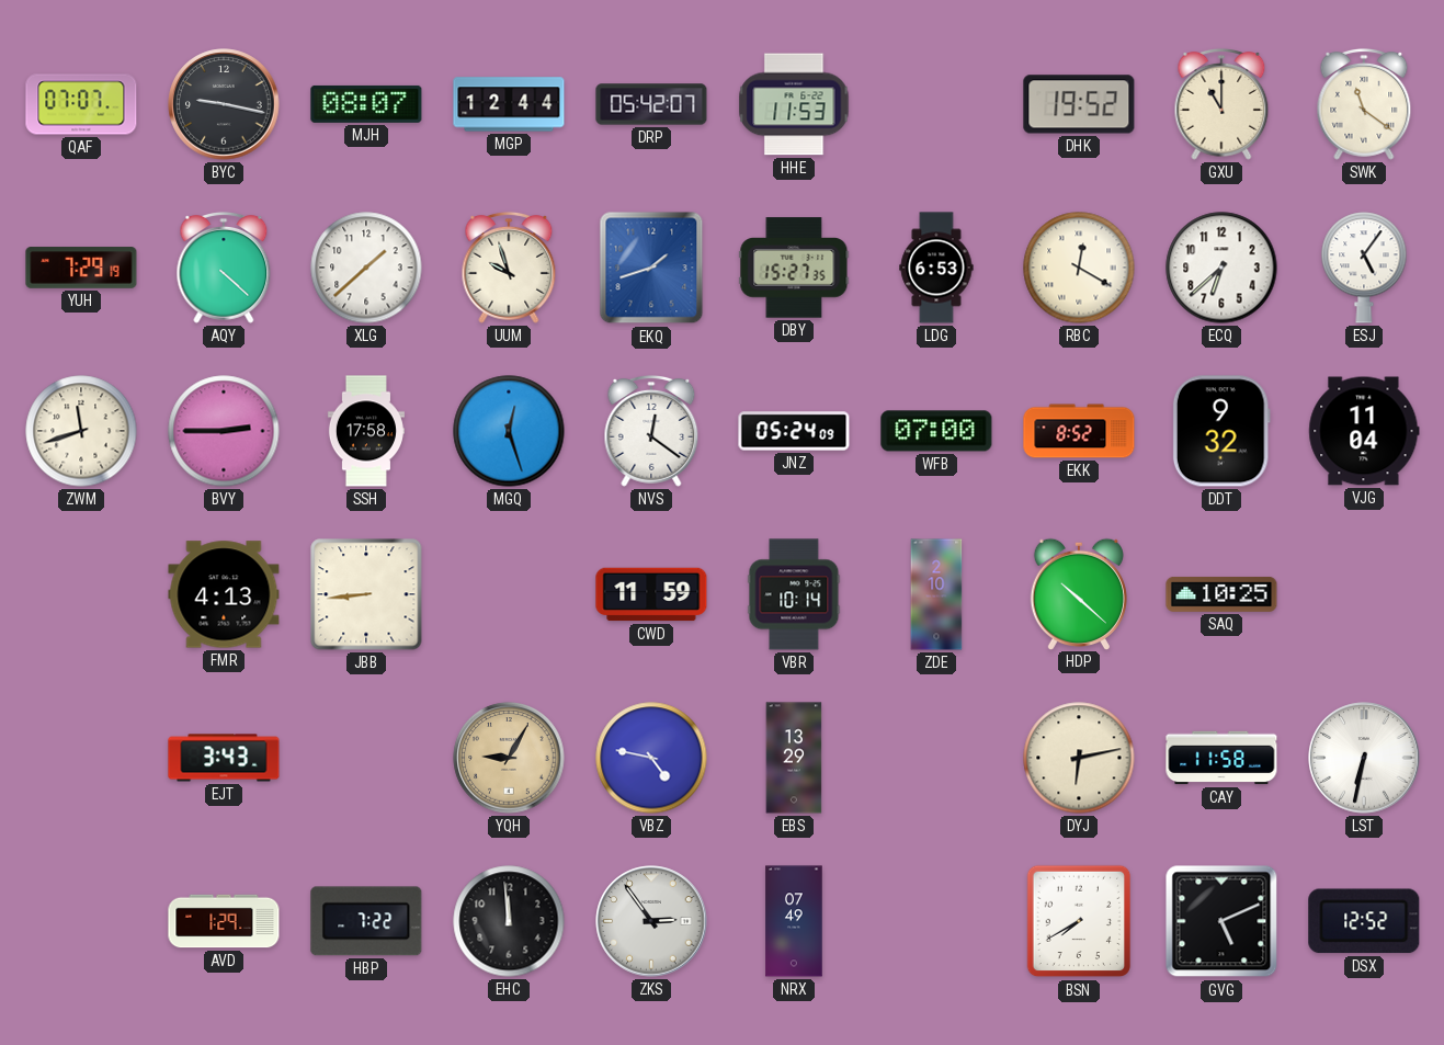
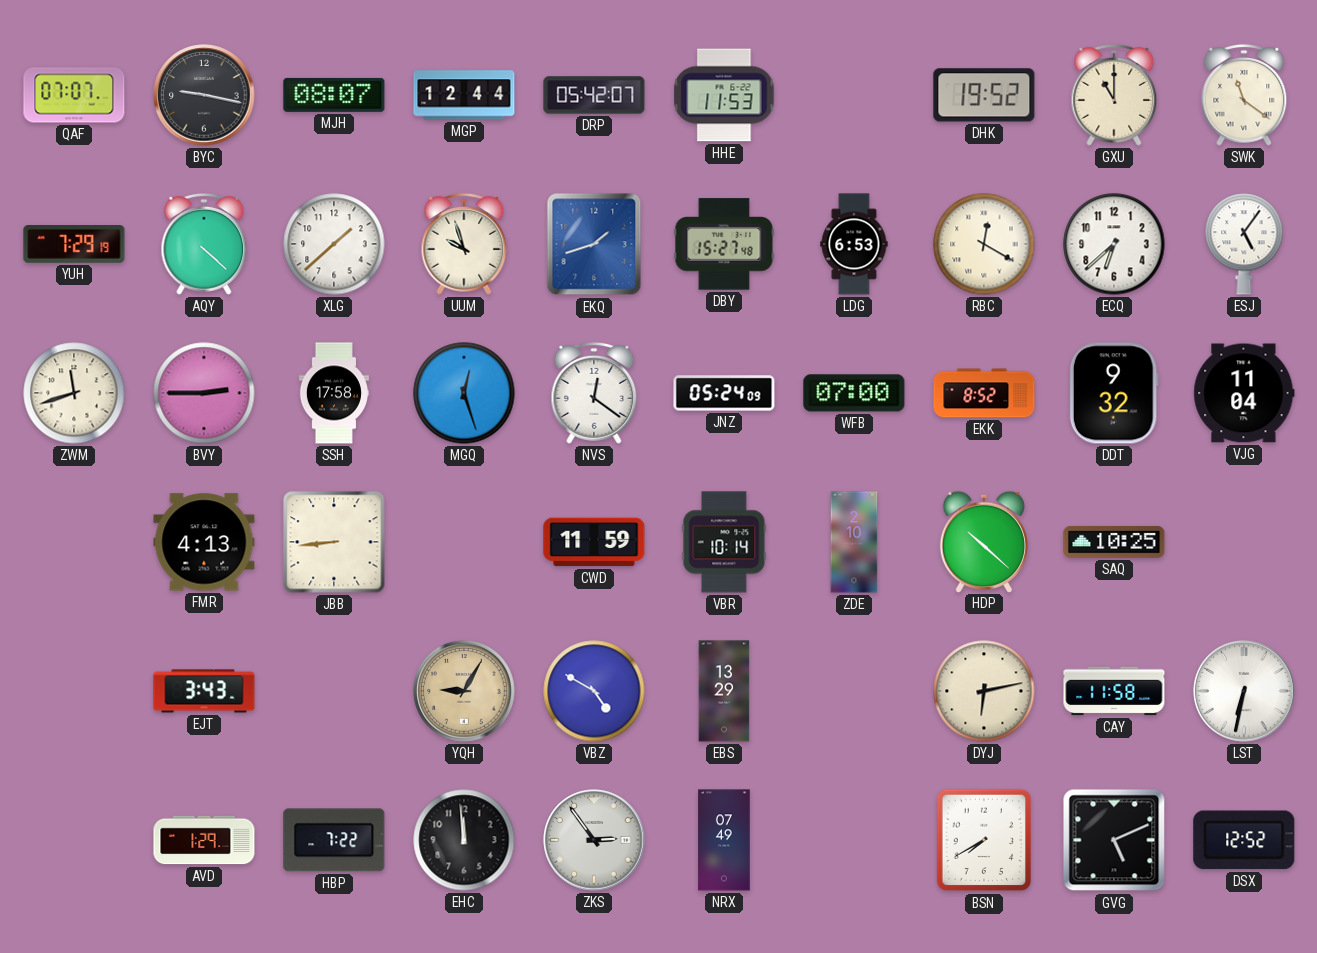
DBY: 15:27:35 -> 15:27:48
VBZ: 4:47 -> 4:50
